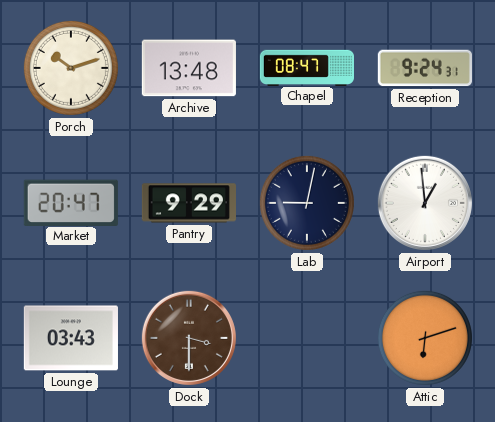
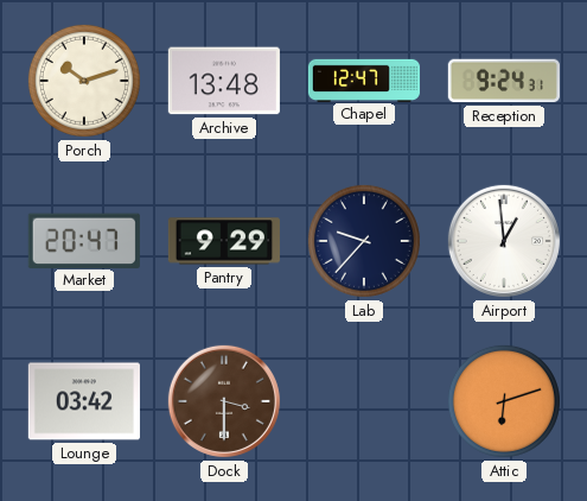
Chapel: 08:47 -> 12:47
Lab: 9:02 -> 9:37
Lounge: 03:43 -> 03:42
